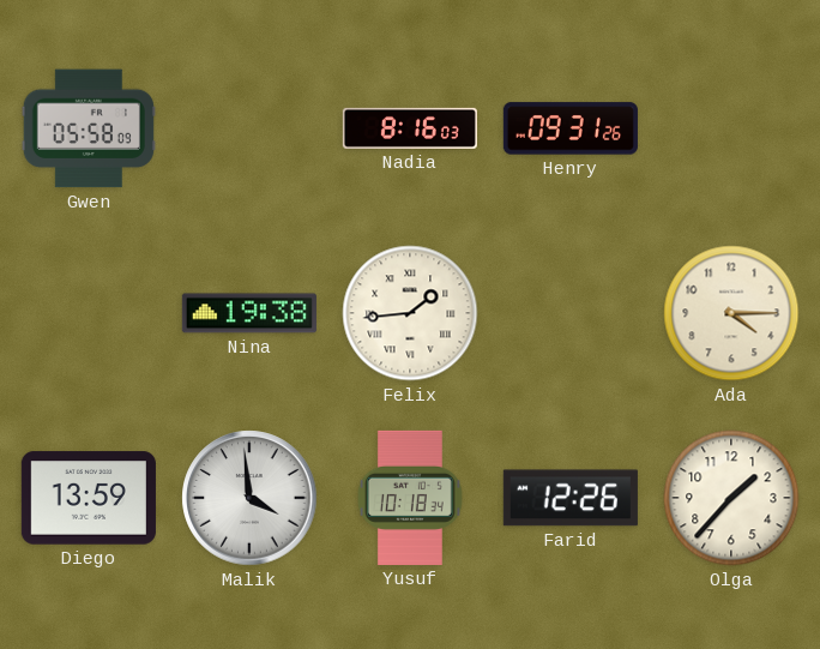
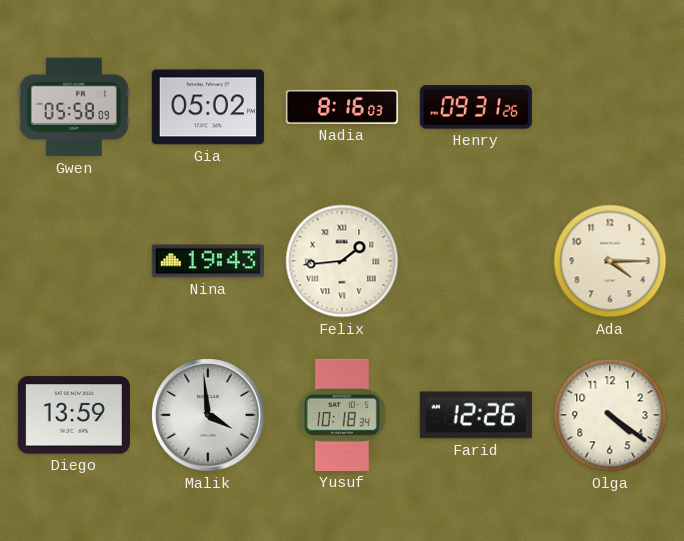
Gia: none -> 05:02
Nina: 19:38 -> 19:43
Olga: 1:37 -> 4:21
